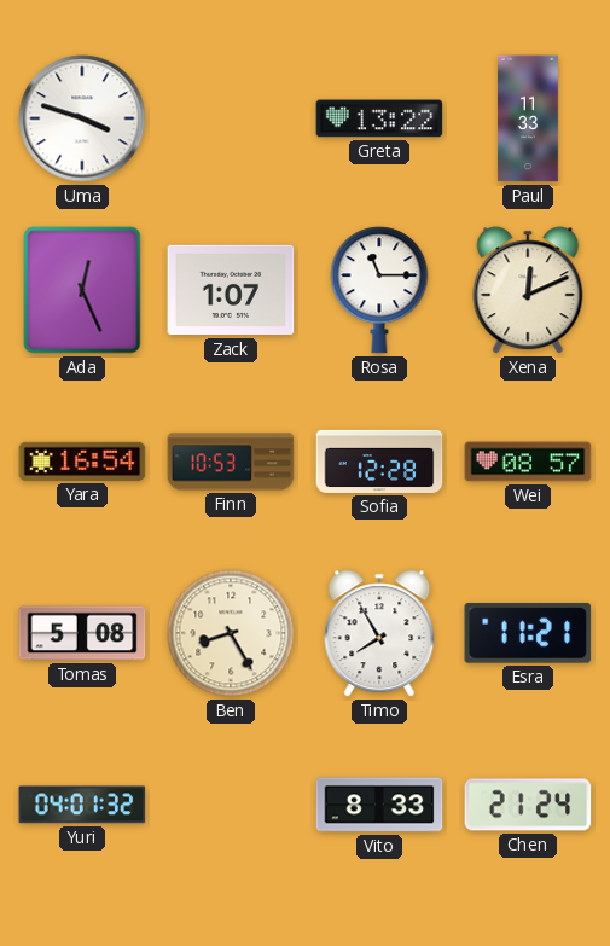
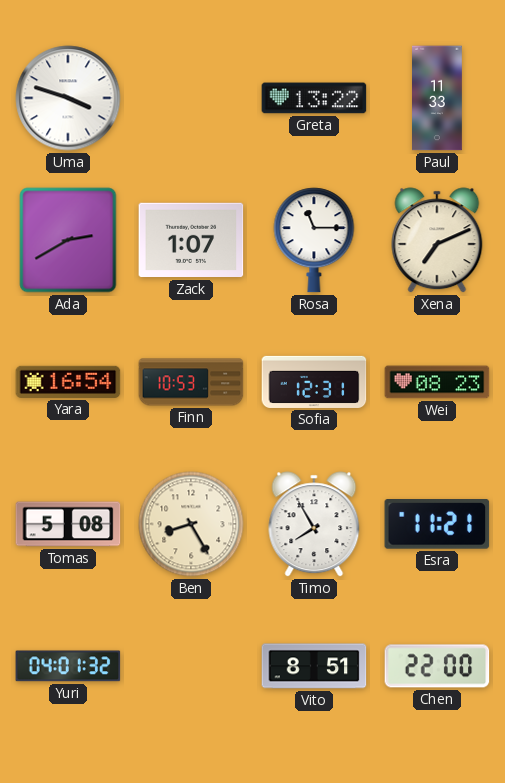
Ada: 12:26 -> 2:40
Xena: 12:11 -> 7:11
Sofia: 12:28 -> 12:31
Wei: 08:57 -> 08:23
Vito: 8:33 -> 8:51
Chen: 21:24 -> 22:00
